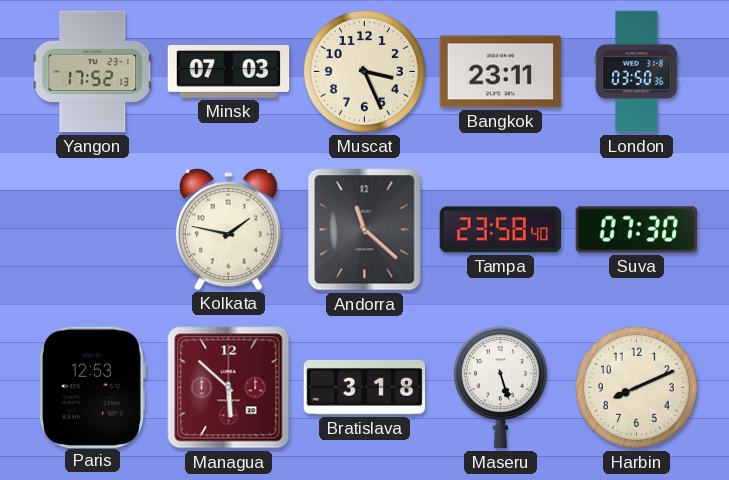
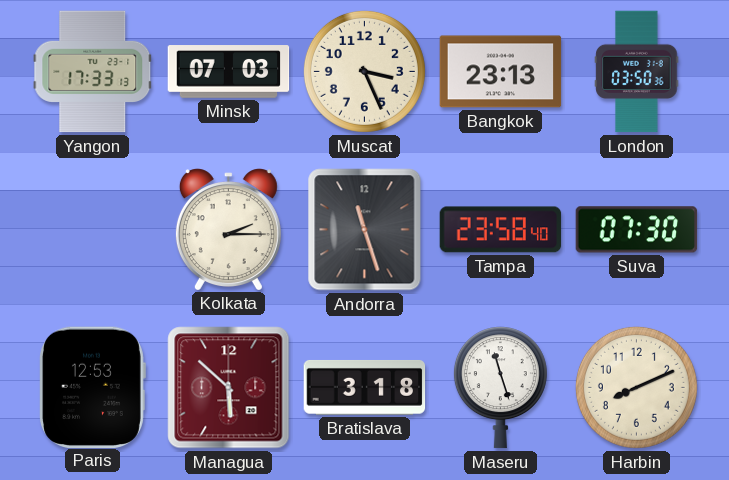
Yangon: 17:52 -> 17:33
Bangkok: 23:11 -> 23:13
Kolkata: 1:47 -> 2:15
Andorra: 11:22 -> 11:27
Maseru: 5:27 -> 11:27
